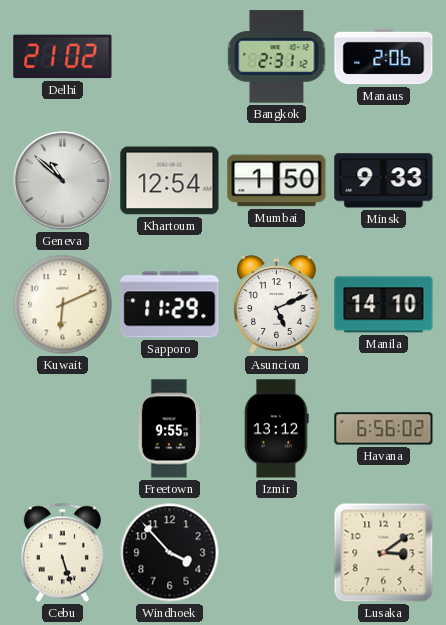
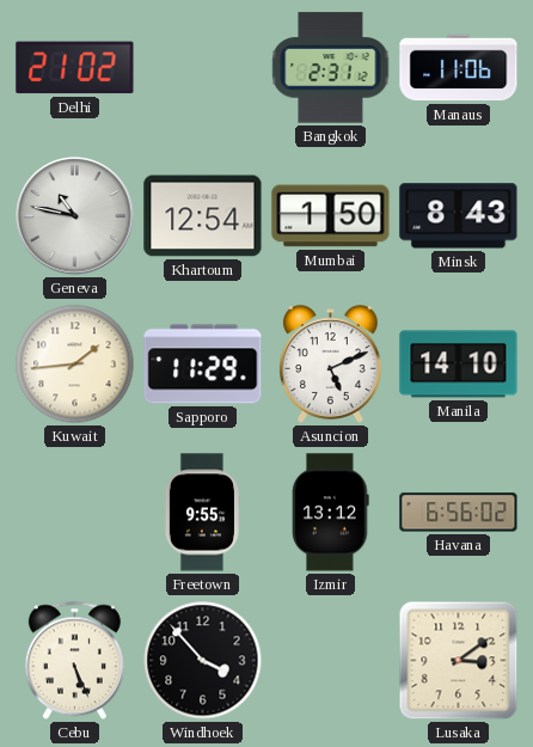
Manaus: 2:06 -> 11:06
Geneva: 10:52 -> 10:47
Minsk: 9:33 -> 8:43
Kuwait: 6:11 -> 1:44
Cebu: 5:27 -> 5:26
